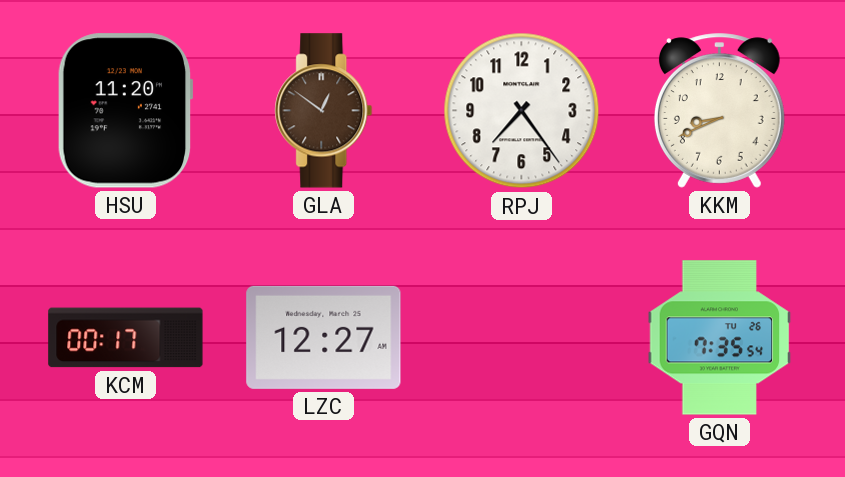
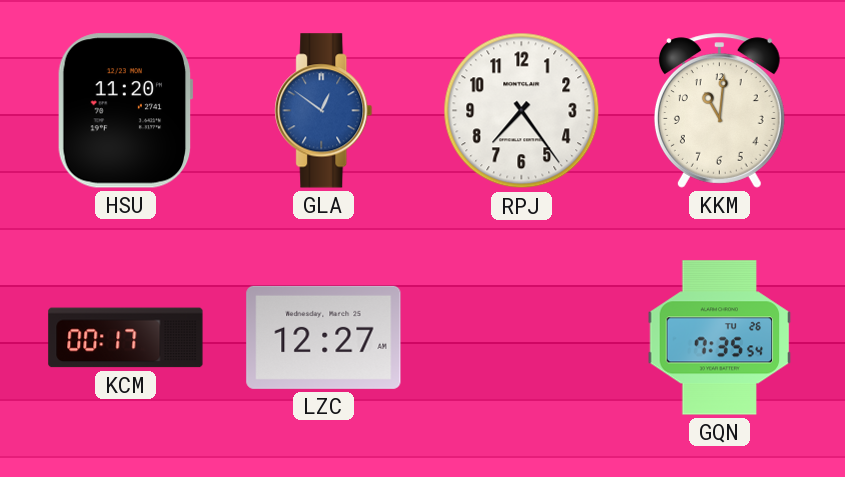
GLA dial: brown -> blue
KKM: 8:41 -> 11:01
